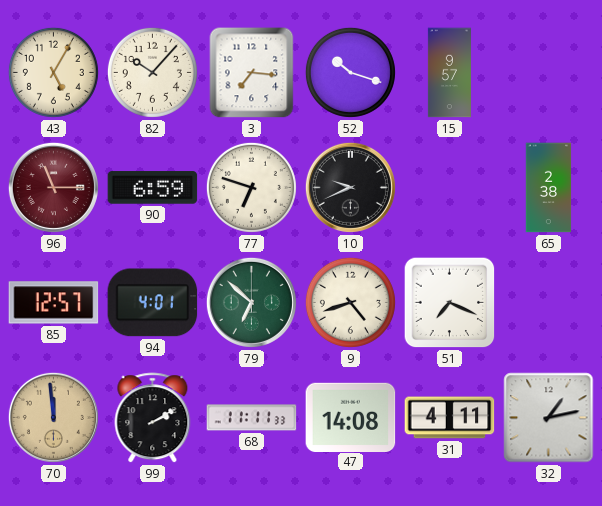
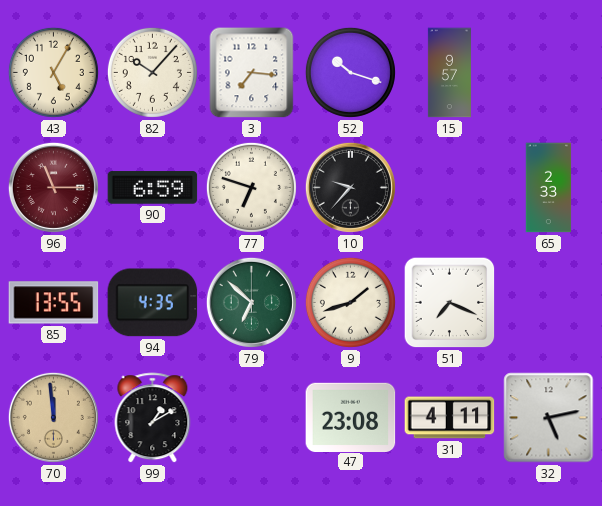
10: 9:41 -> 9:37
65: 2:38 -> 2:33
85: 12:57 -> 13:55
94: 4:01 -> 4:35
9: 4:42 -> 1:42
99: 2:10 -> 1:10
68: 11:11 -> none
47: 14:08 -> 23:08
32: 1:13 -> 5:13
